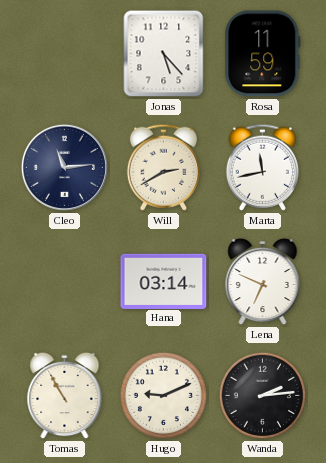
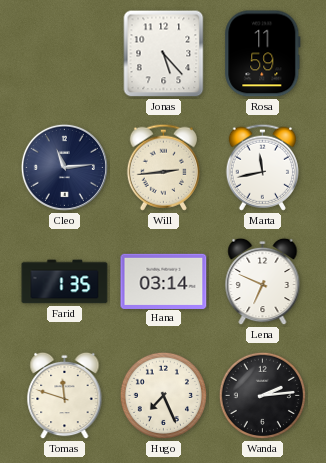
Will: 2:40 -> 2:44
Farid: none -> 1:35
Tomas: 10:55 -> 11:48
Hugo: 9:11 -> 7:26
